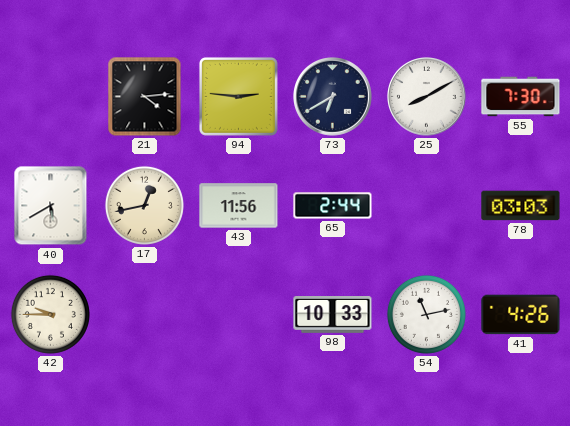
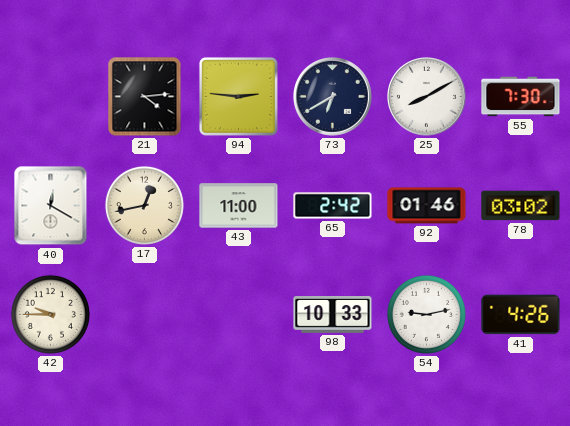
40: 5:40 -> 12:20
43: 11:56 -> 11:00
65: 2:44 -> 2:42
92: none -> 01:46
78: 03:03 -> 03:02
54: 11:13 -> 9:13
